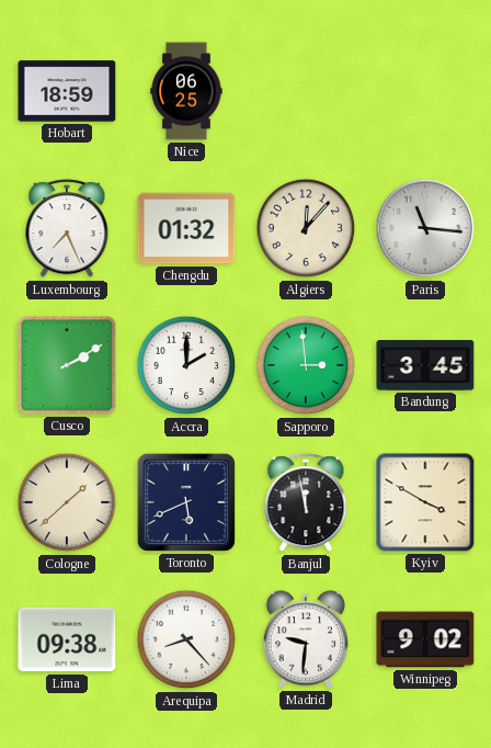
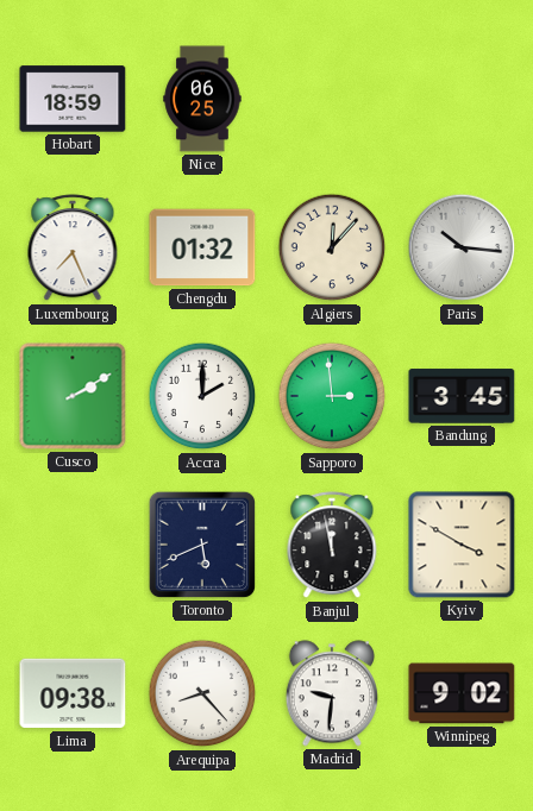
Paris: 11:16 -> 10:16
Cologne: 1:38 -> none
